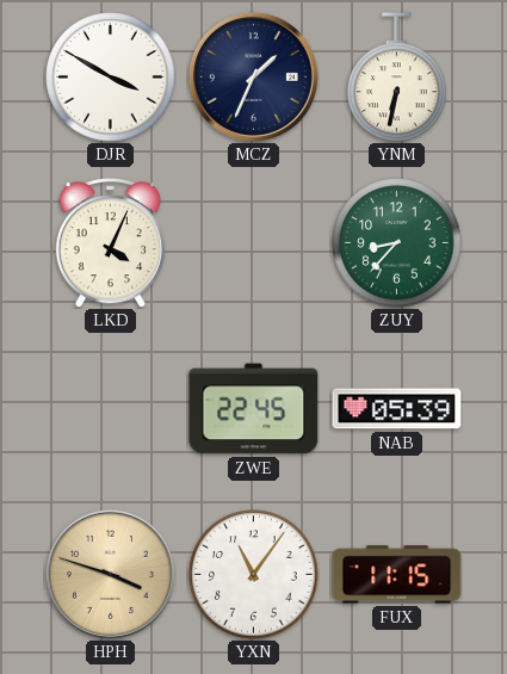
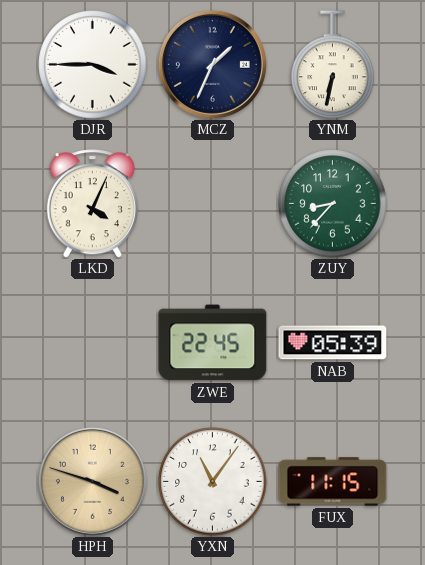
DJR: 3:50 -> 3:45
